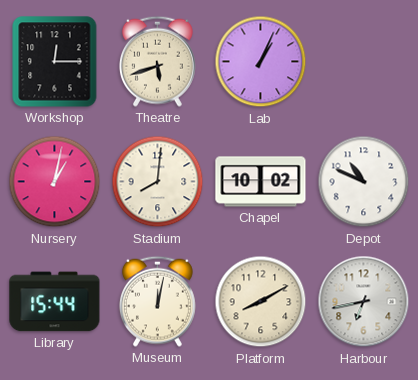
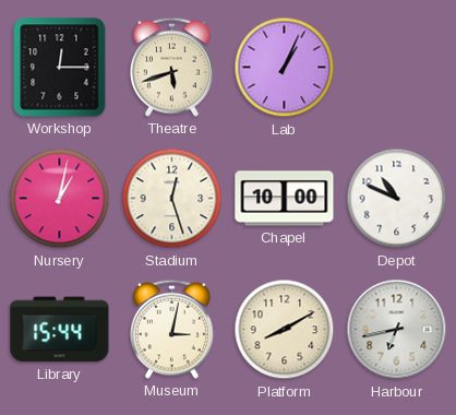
Stadium: 8:01 -> 12:27
Chapel: 10:02 -> 10:00
Museum: 12:02 -> 3:02
